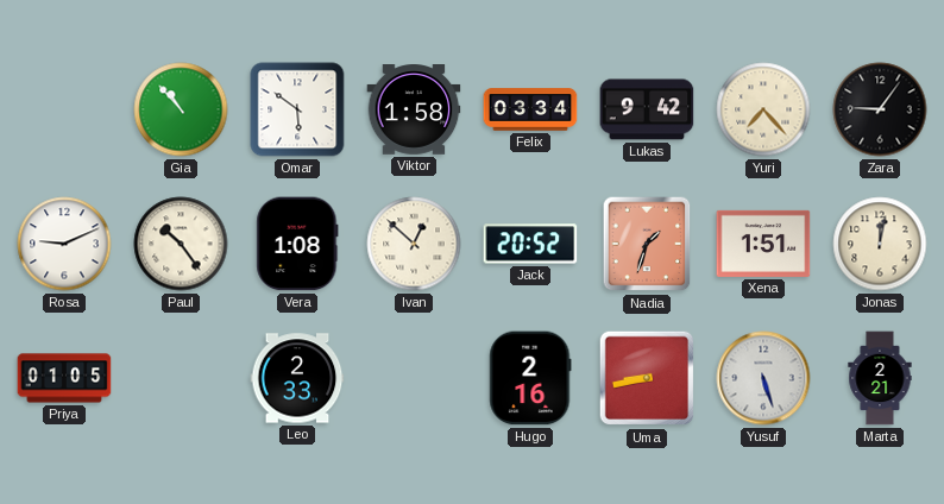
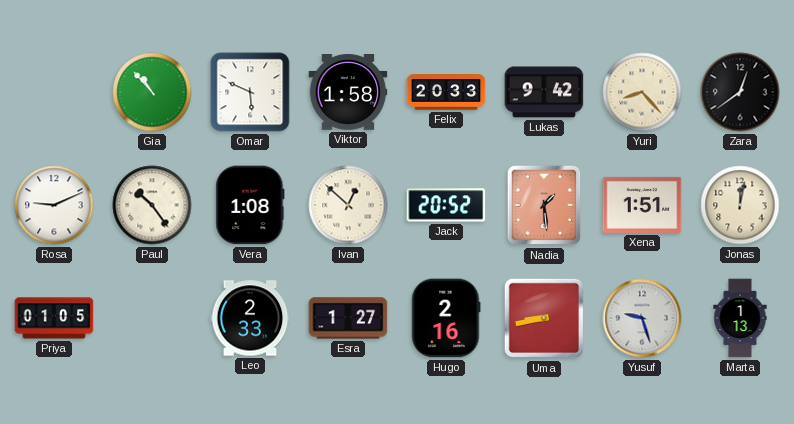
Omar: 5:51 -> 5:49
Felix: 03:34 -> 20:33
Yuri: 7:23 -> 8:23
Zara: 9:06 -> 12:39
Nadia: 1:33 -> 1:29
Esra: none -> 1:27
Yusuf: 5:27 -> 9:27
Marta: 2:21 -> 1:13
